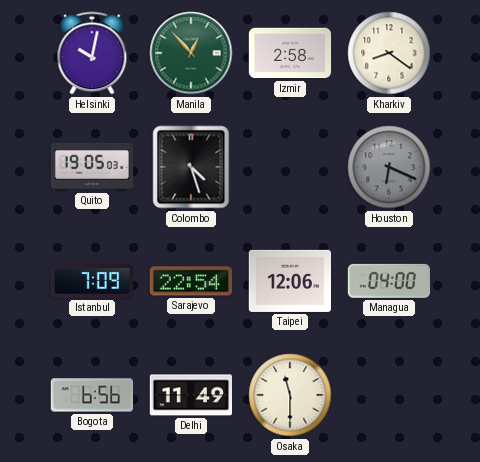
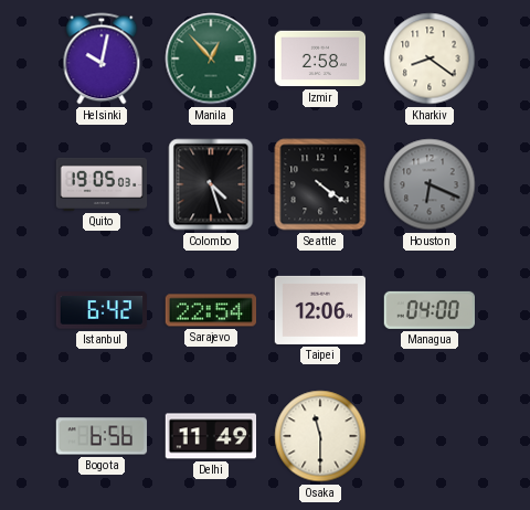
Seattle: none -> 4:21
Istanbul: 7:09 -> 6:42
